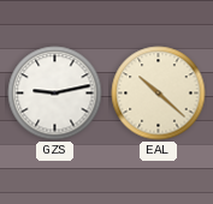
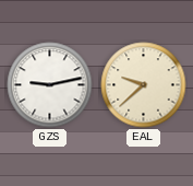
EAL: 10:22 -> 9:38
